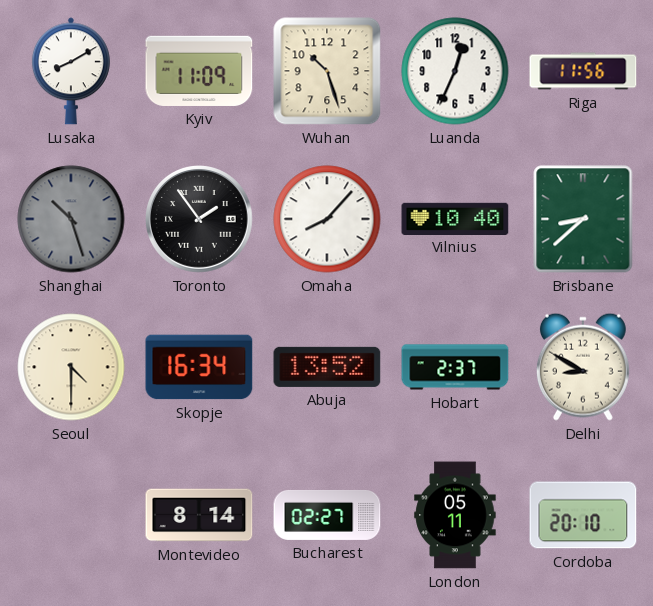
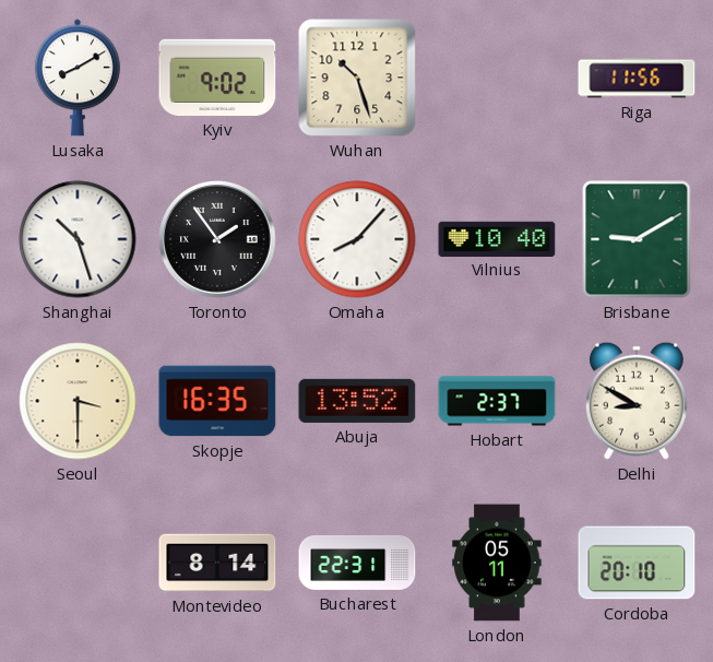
Kyiv: 11:09 -> 9:02
Luanda: 12:34 -> none
Shanghai dial: grey -> white
Brisbane: 8:38 -> 9:10
Seoul: 4:30 -> 3:30
Skopje: 16:34 -> 16:35
Bucharest: 02:27 -> 22:31
